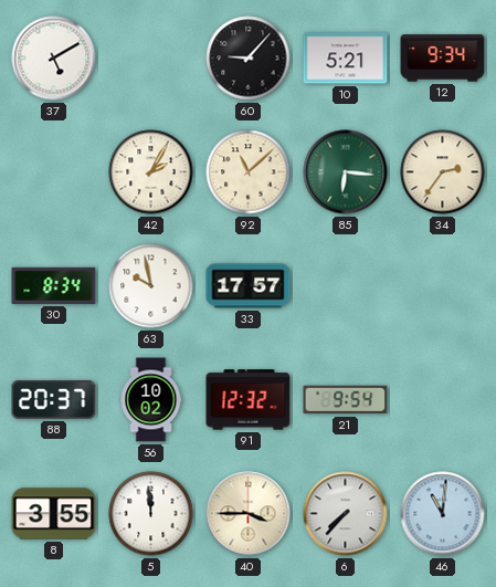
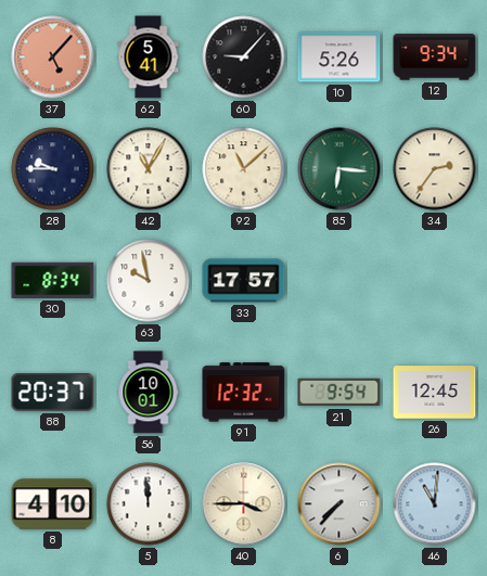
37: 5:10 -> 5:07
37 dial: white -> salmon
62: none -> 5:41
10: 5:21 -> 5:26
28: none -> 9:45
42: 2:05 -> 11:05
56: 10:02 -> 10:01
26: none -> 12:45
8: 3:55 -> 4:10
